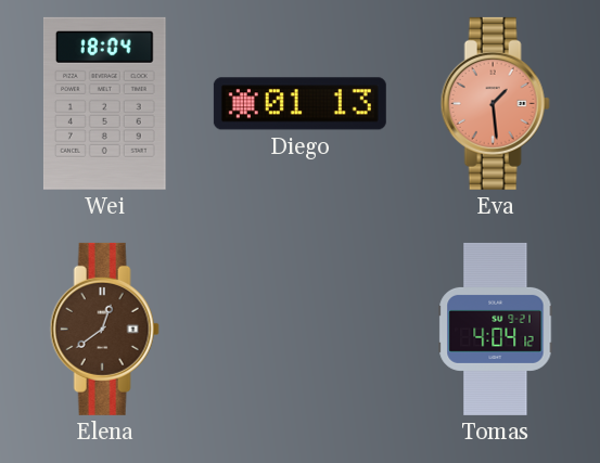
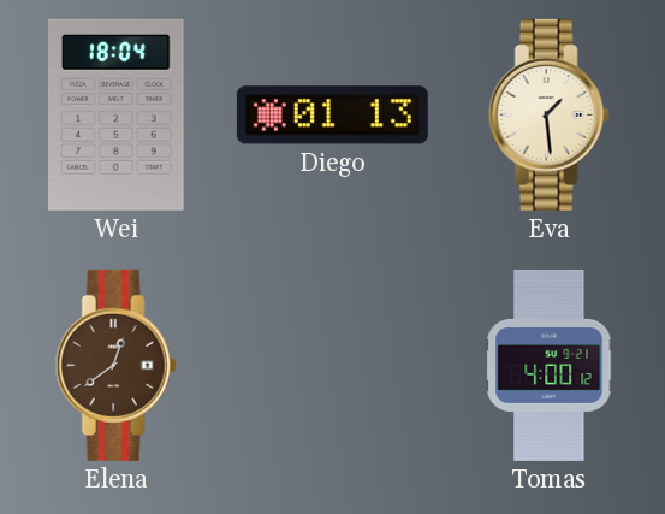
Eva dial: salmon -> cream
Tomas: 4:04 -> 4:00
